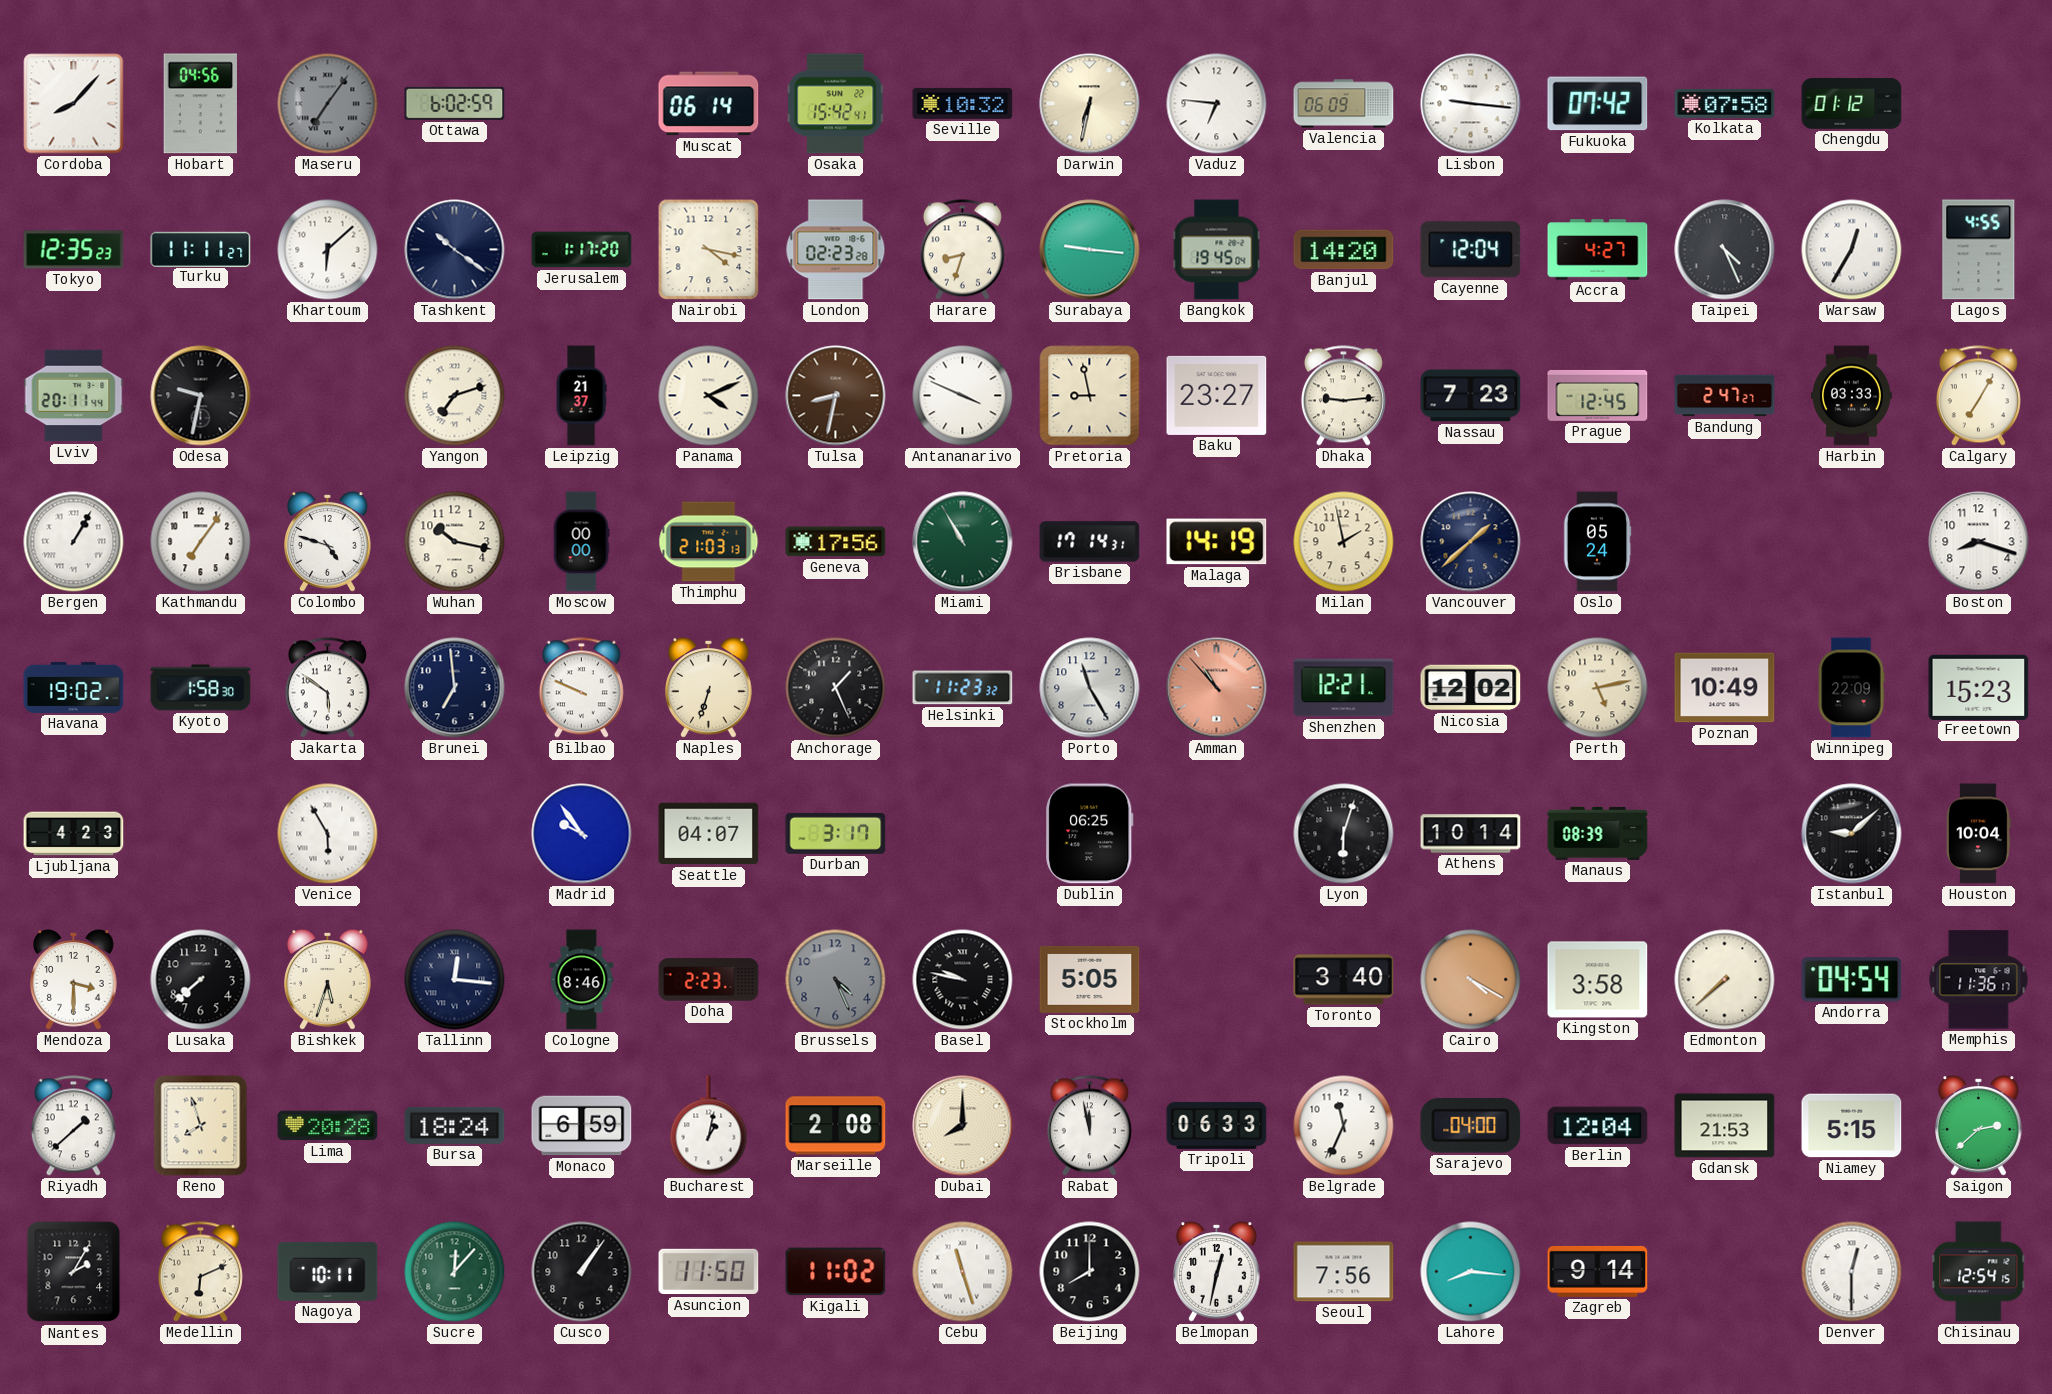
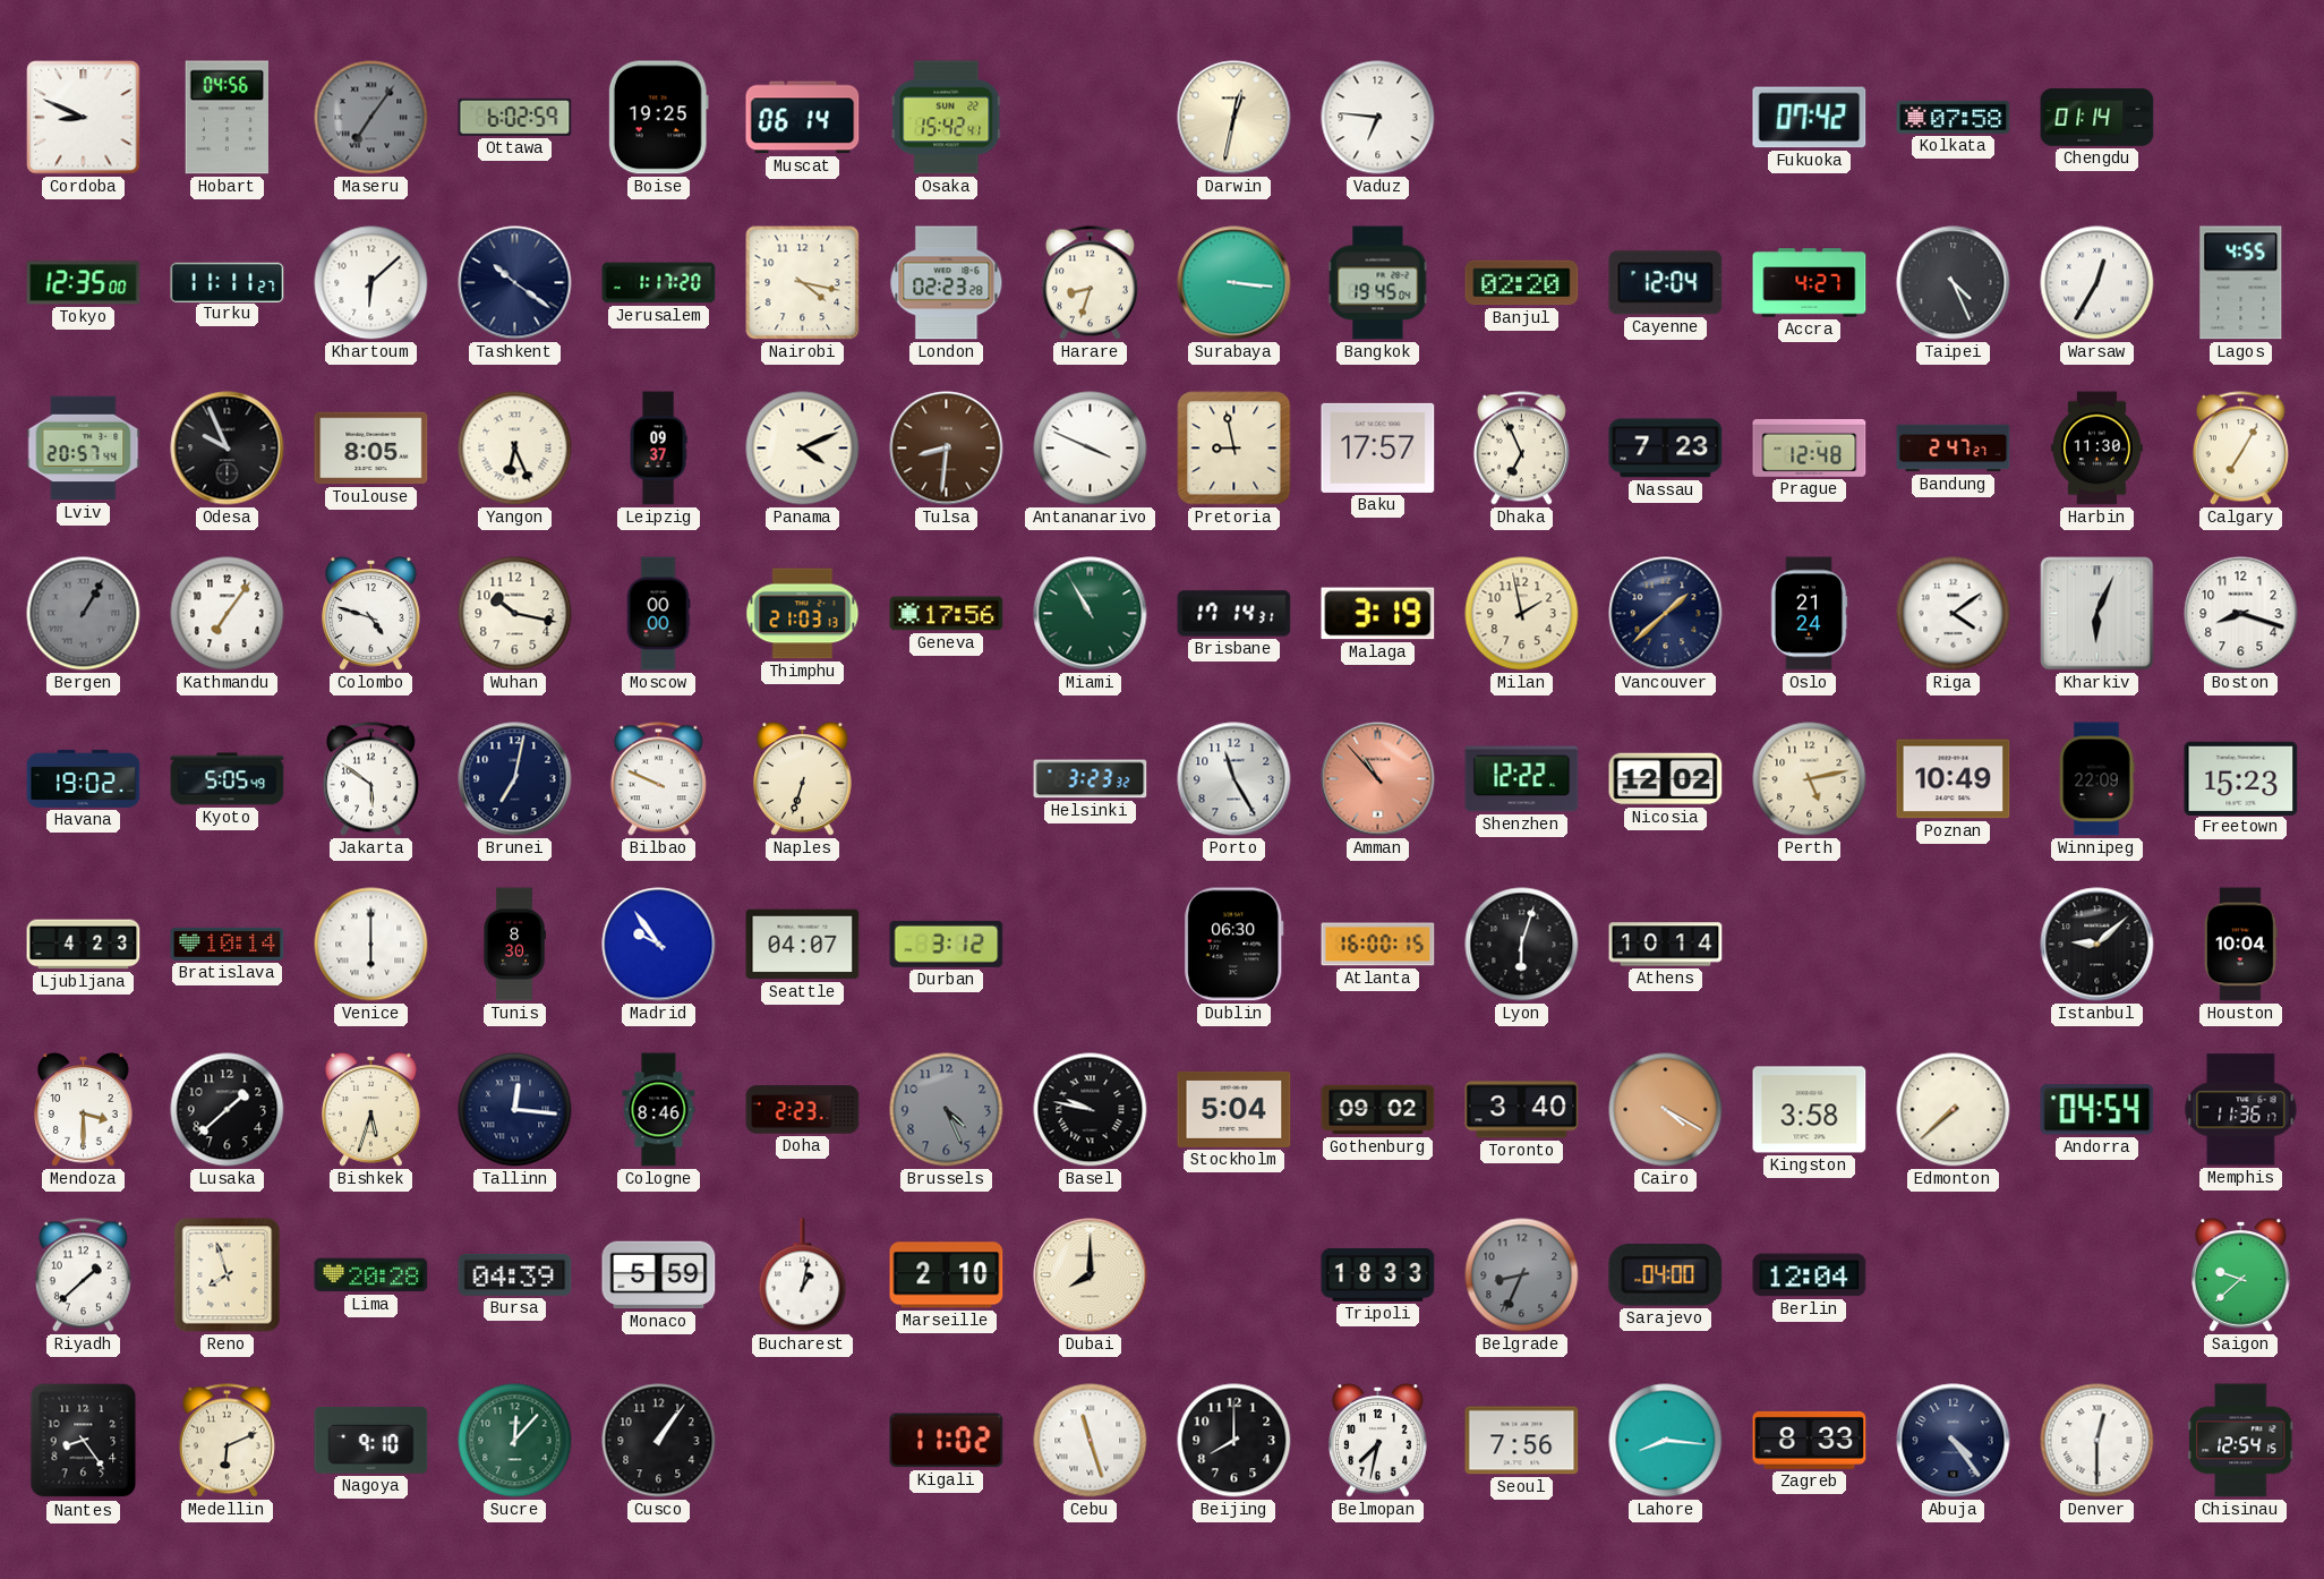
Cordoba: 8:07 -> 8:49
Boise: none -> 19:25
Seville: 10:32 -> none
Darwin: 6:32 -> 12:32
Valencia: 06:09 -> none
Lisbon: 9:16 -> none
Chengdu: 01:12 -> 01:14
Tokyo: 12:35:23 -> 12:35:00
Surabaya: 9:16 -> 3:16
Banjul: 14:20 -> 02:20
Lviv: 20:11 -> 20:57
Odesa: 9:32 -> 9:56
Toulouse: none -> 8:05
Yangon: 7:12 -> 6:26
Leipzig: 21:37 -> 09:37
Tulsa: 8:32 -> 8:31
Baku: 23:27 -> 17:57
Dhaka: 9:14 -> 6:56
Prague: 12:45 -> 12:48
Harbin: 03:33 -> 11:30
Bergen dial: white -> grey
Malaga: 14:19 -> 3:19
Oslo: 05:24 -> 21:24
Riga: none -> 4:09
Kharkiv: none -> 6:04
Kyoto: 1:58 -> 5:05
Brunei: 6:59 -> 7:02
Anchorage: 1:26 -> none
Helsinki: 11:23 -> 3:23
Shenzhen: 12:21 -> 12:22
Bratislava: none -> 10:14
Venice: 5:55 -> 6:00
Tunis: none -> 8:30
Durban: 3:17 -> 3:12
Dublin: 06:25 -> 06:30
Atlanta: none -> 16:00
Manaus: 08:39 -> none
Lusaka: 7:38 -> 1:38
Stockholm: 5:05 -> 5:04
Gothenburg: none -> 09:02
Bursa: 18:24 -> 04:39
Monaco: 6:59 -> 5:59
Marseille: 2:08 -> 2:10
Rabat: 11:58 -> none
Tripoli: 06:33 -> 18:33
Belgrade: 11:34 -> 8:34
Belgrade dial: white -> grey
Gdansk: 21:53 -> none
Niamey: 5:15 -> none
Saigon: 2:38 -> 9:38
Nantes: 2:05 -> 8:24
Nagoya: 10:11 -> 9:10
Asuncion: 11:50 -> none
Belmopan: 12:32 -> 7:32
Zagreb: 9:14 -> 8:33
Abuja: none -> 4:24
